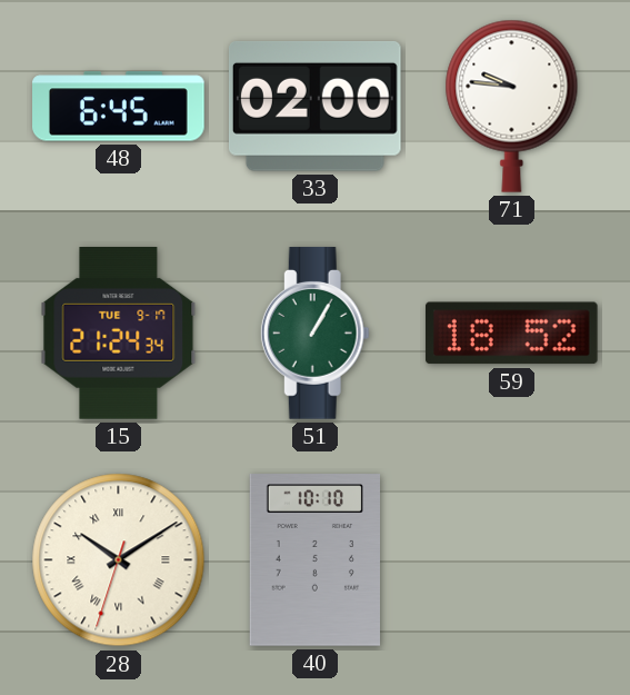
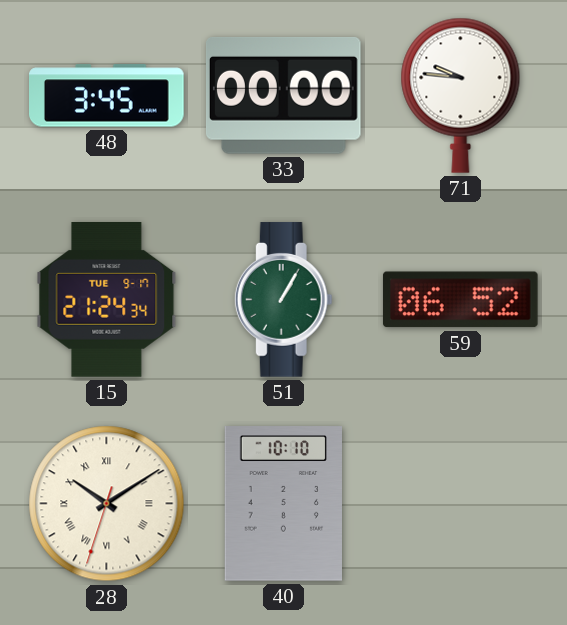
48: 6:45 -> 3:45
33: 02:00 -> 00:00
59: 18:52 -> 06:52
